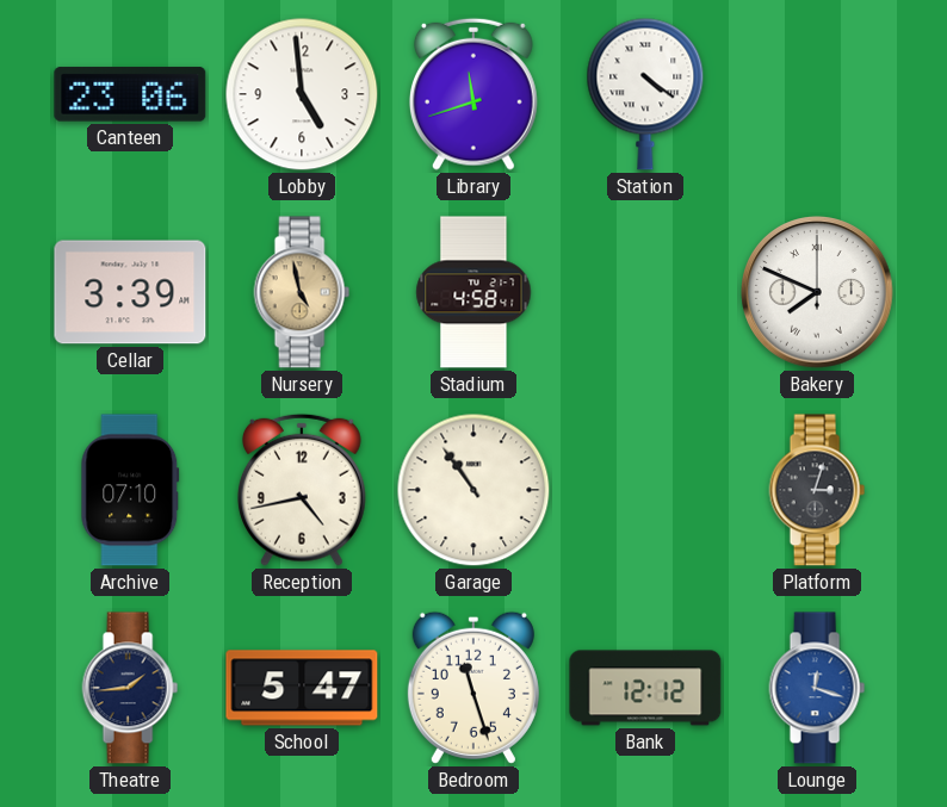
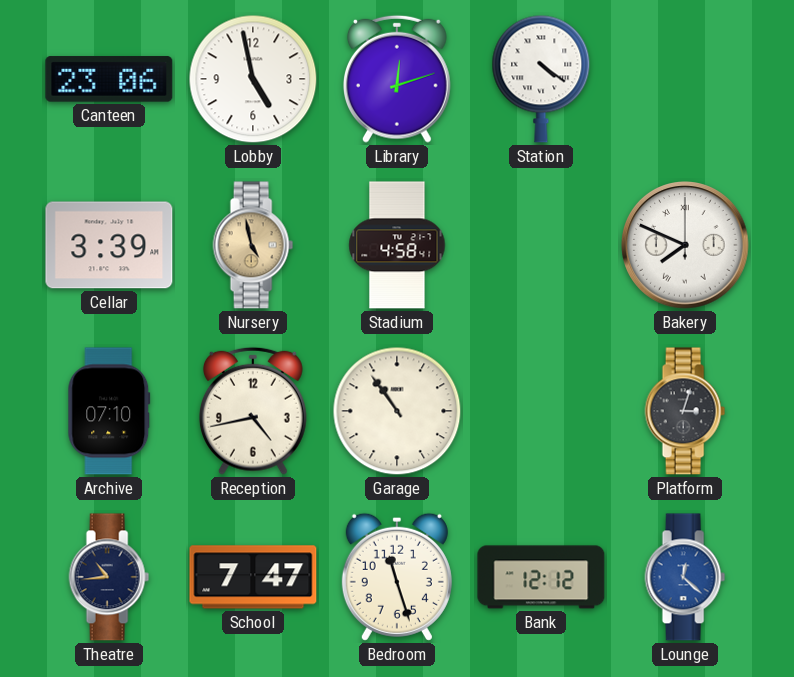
Lobby: 4:59 -> 4:58
Library: 11:42 -> 12:12
Theatre: 1:44 -> 10:44
School: 5:47 -> 7:47
Lounge: 12:18 -> 12:22
